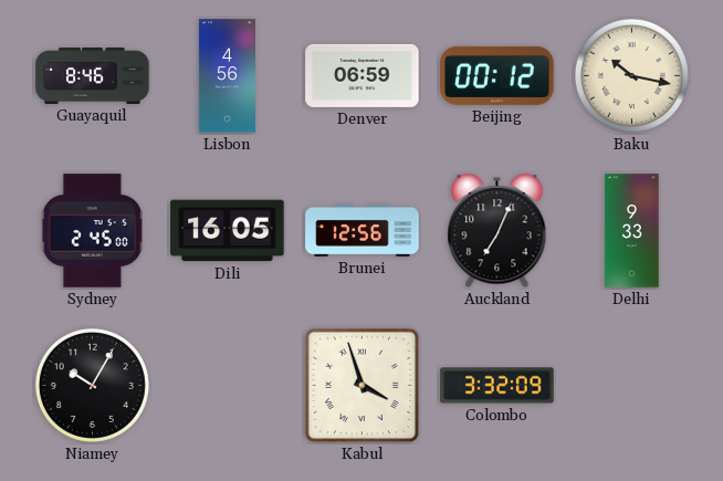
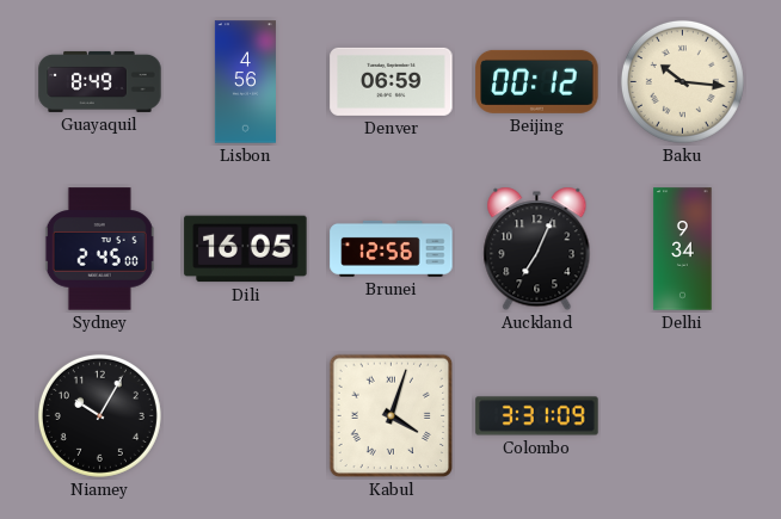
Guayaquil: 8:46 -> 8:49
Baku: 10:17 -> 10:16
Delhi: 9:33 -> 9:34
Kabul: 3:57 -> 4:03
Colombo: 3:32 -> 3:31
